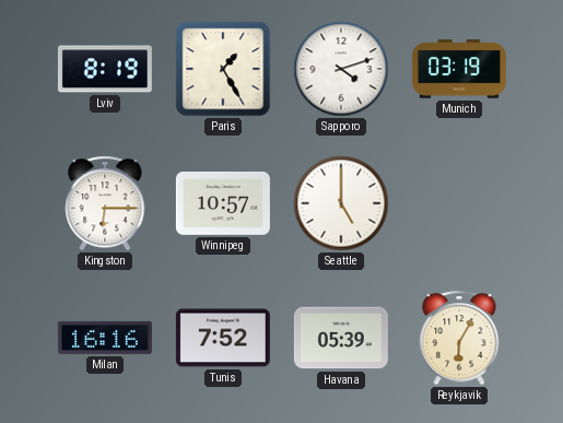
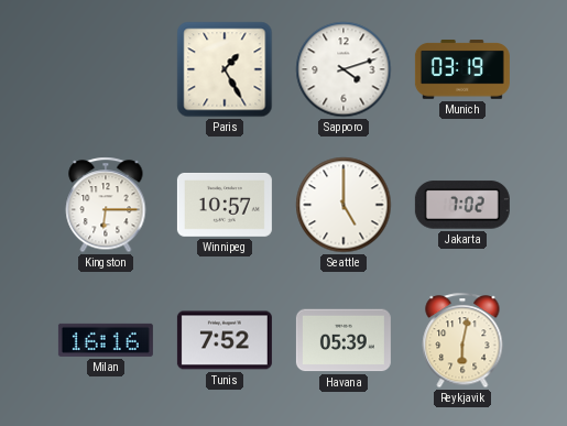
Lviv: 8:19 -> none
Jakarta: none -> 7:02
Reykjavik: 6:05 -> 6:02
